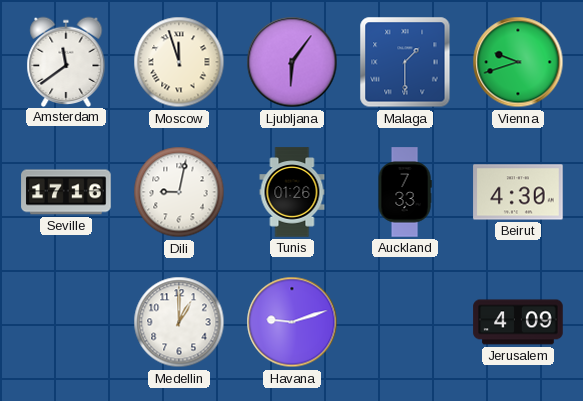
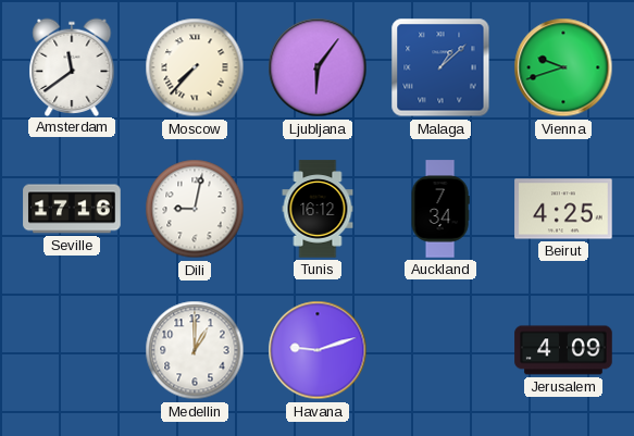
Moscow: 11:57 -> 7:37
Malaga: 1:30 -> 1:08
Tunis: 01:26 -> 16:12
Auckland: 7:33 -> 7:34
Beirut: 4:30 -> 4:25
